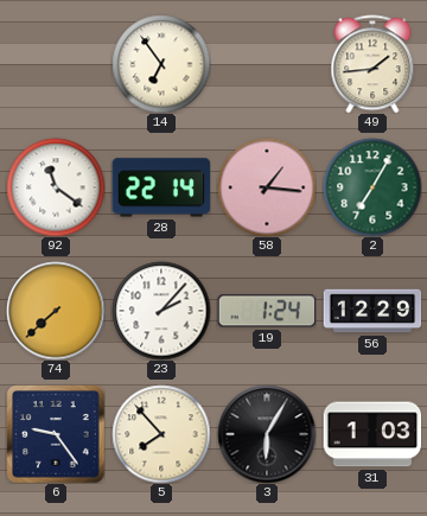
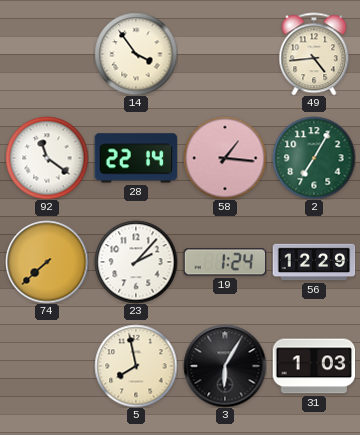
14: 6:54 -> 3:54
49: 1:44 -> 4:44
6: 9:24 -> none
5: 7:53 -> 7:58
